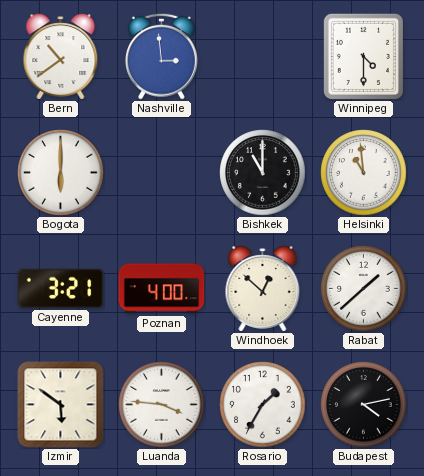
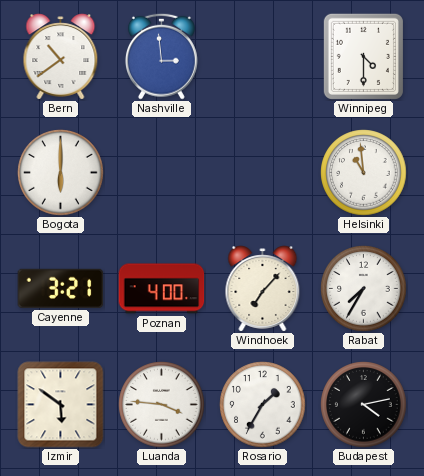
Bishkek: 11:00 -> none
Windhoek: 12:52 -> 7:07
Rabat: 1:38 -> 7:35
